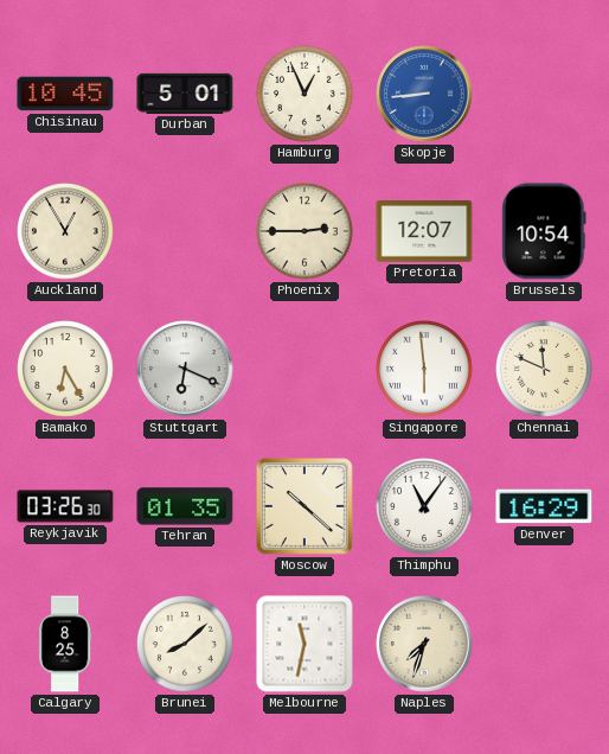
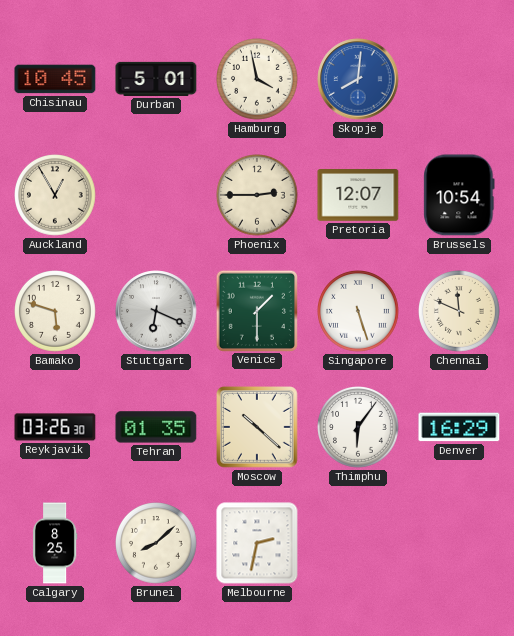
Hamburg: 12:56 -> 3:58
Skopje: 8:44 -> 8:01
Bamako: 6:25 -> 5:48
Venice: none -> 1:30
Singapore: 5:59 -> 5:27
Thimphu: 11:06 -> 6:06
Melbourne: 11:32 -> 2:32
Naples: 7:33 -> none
